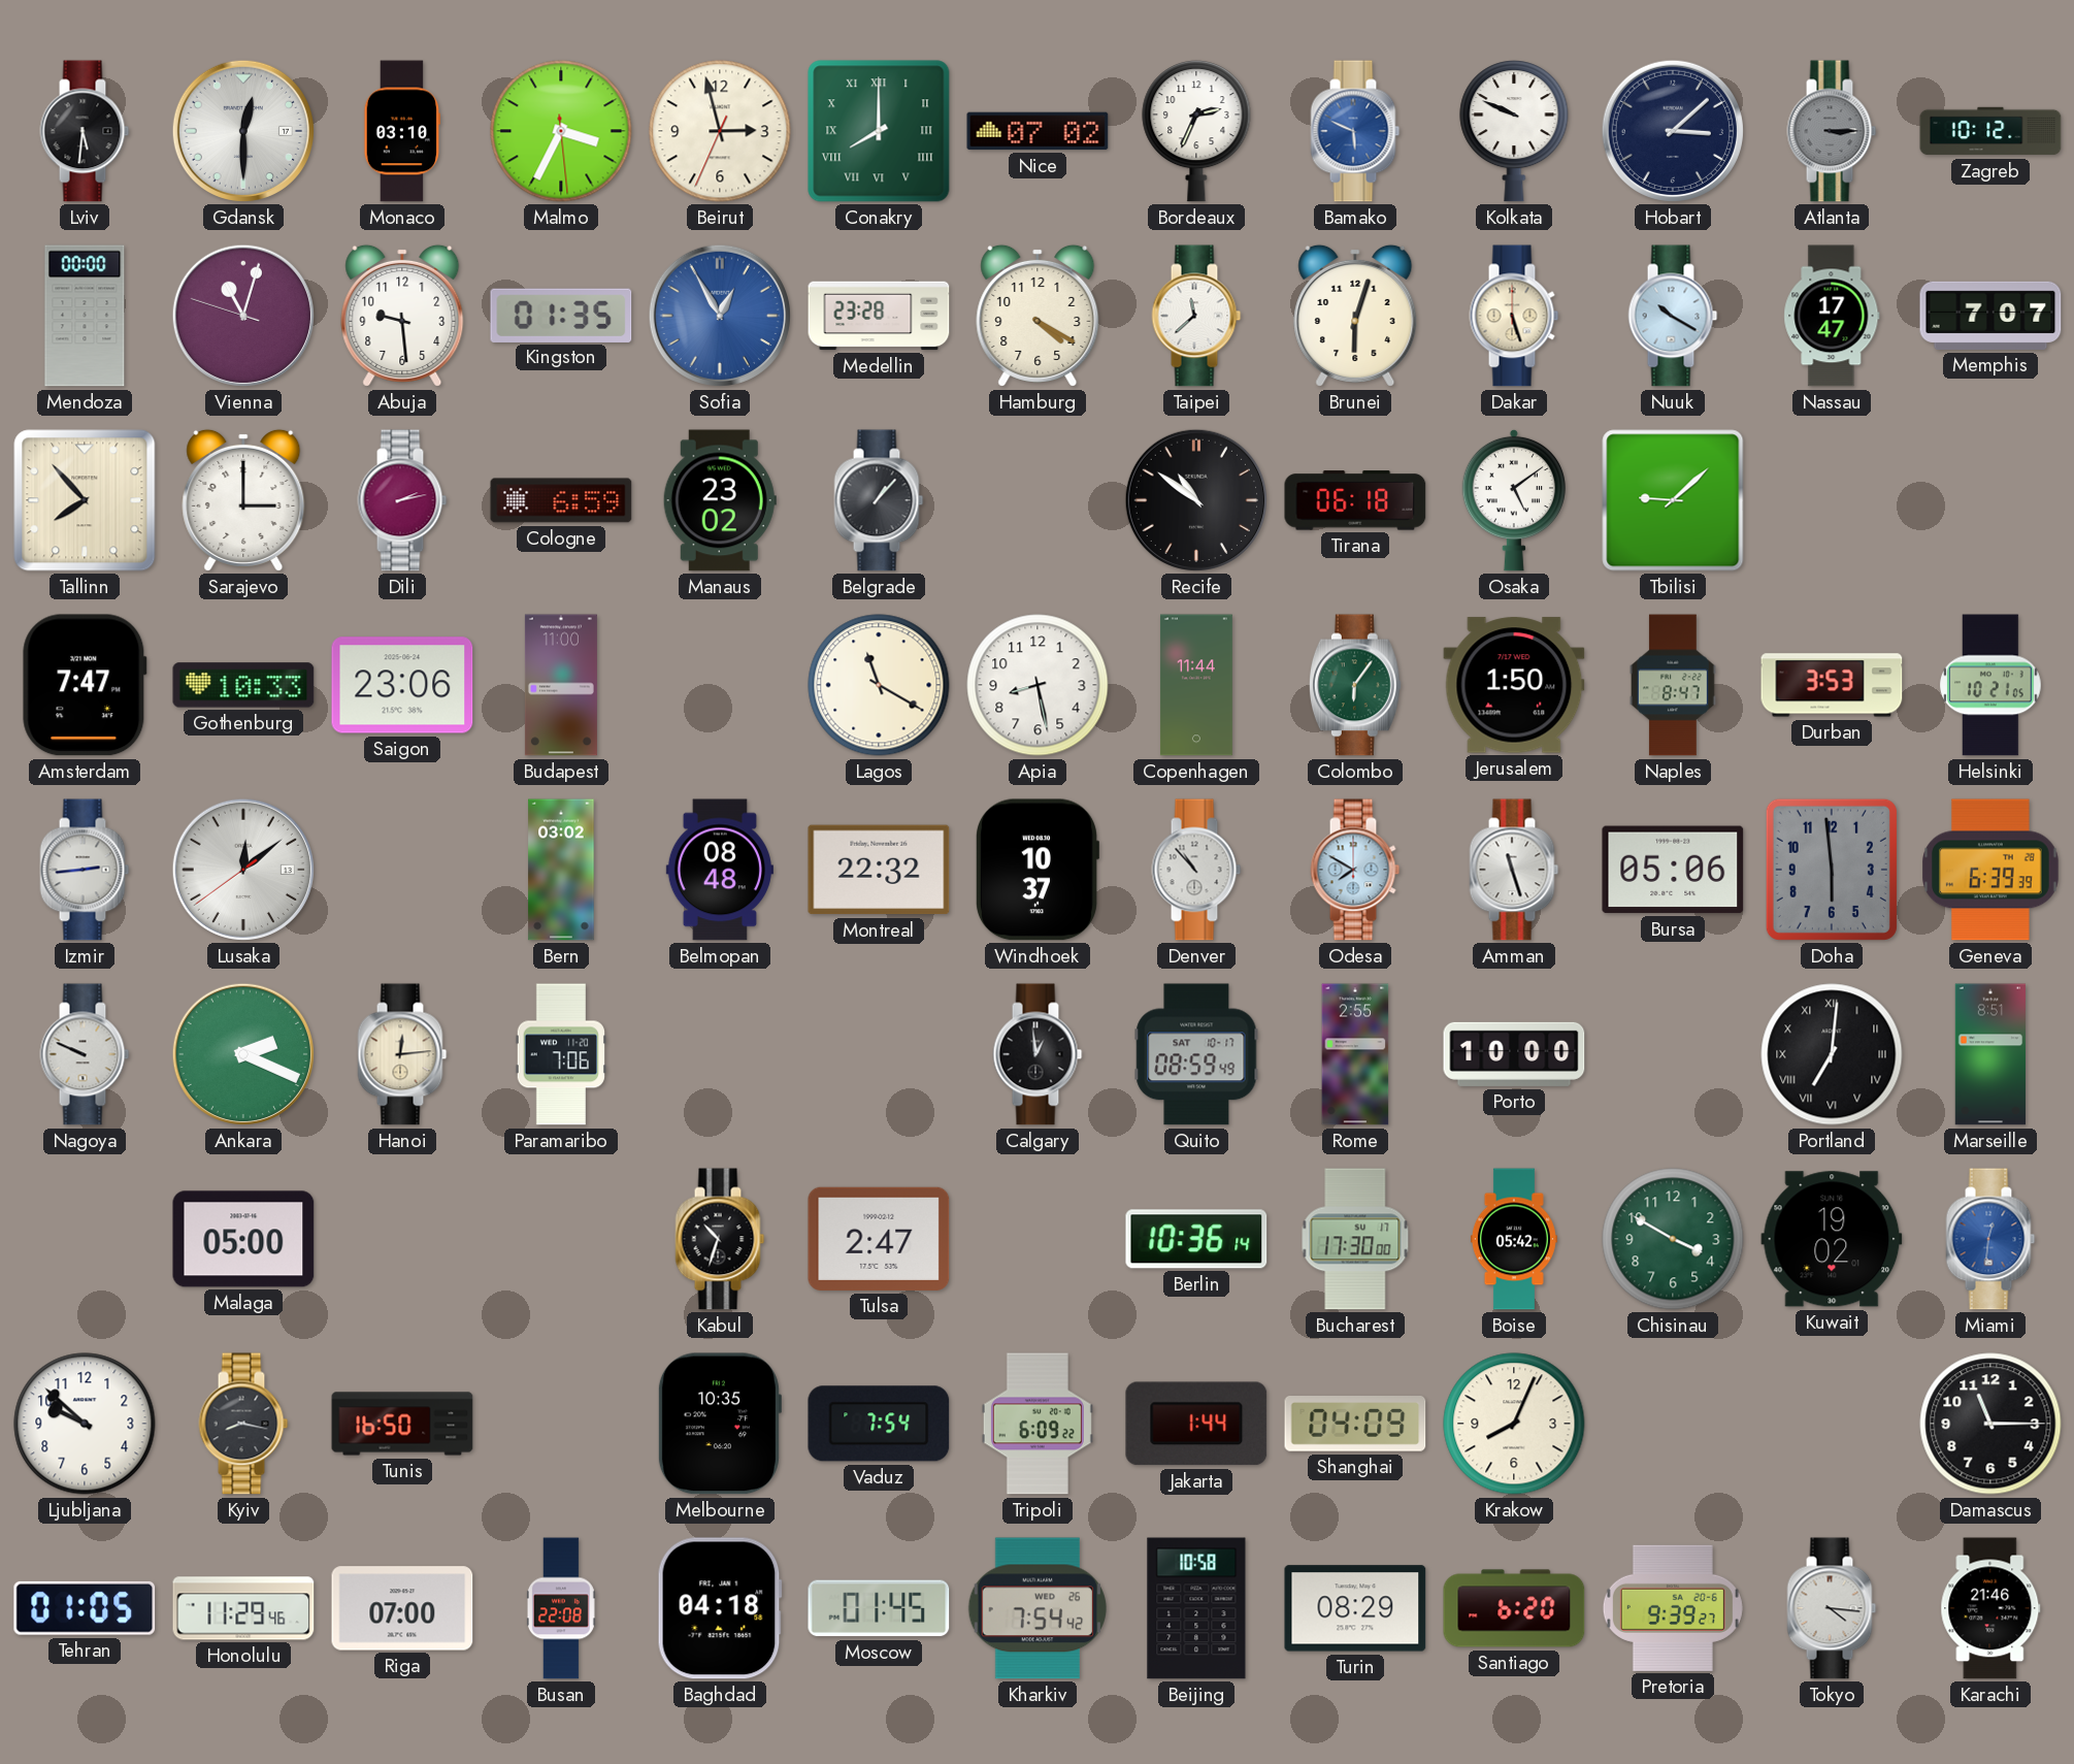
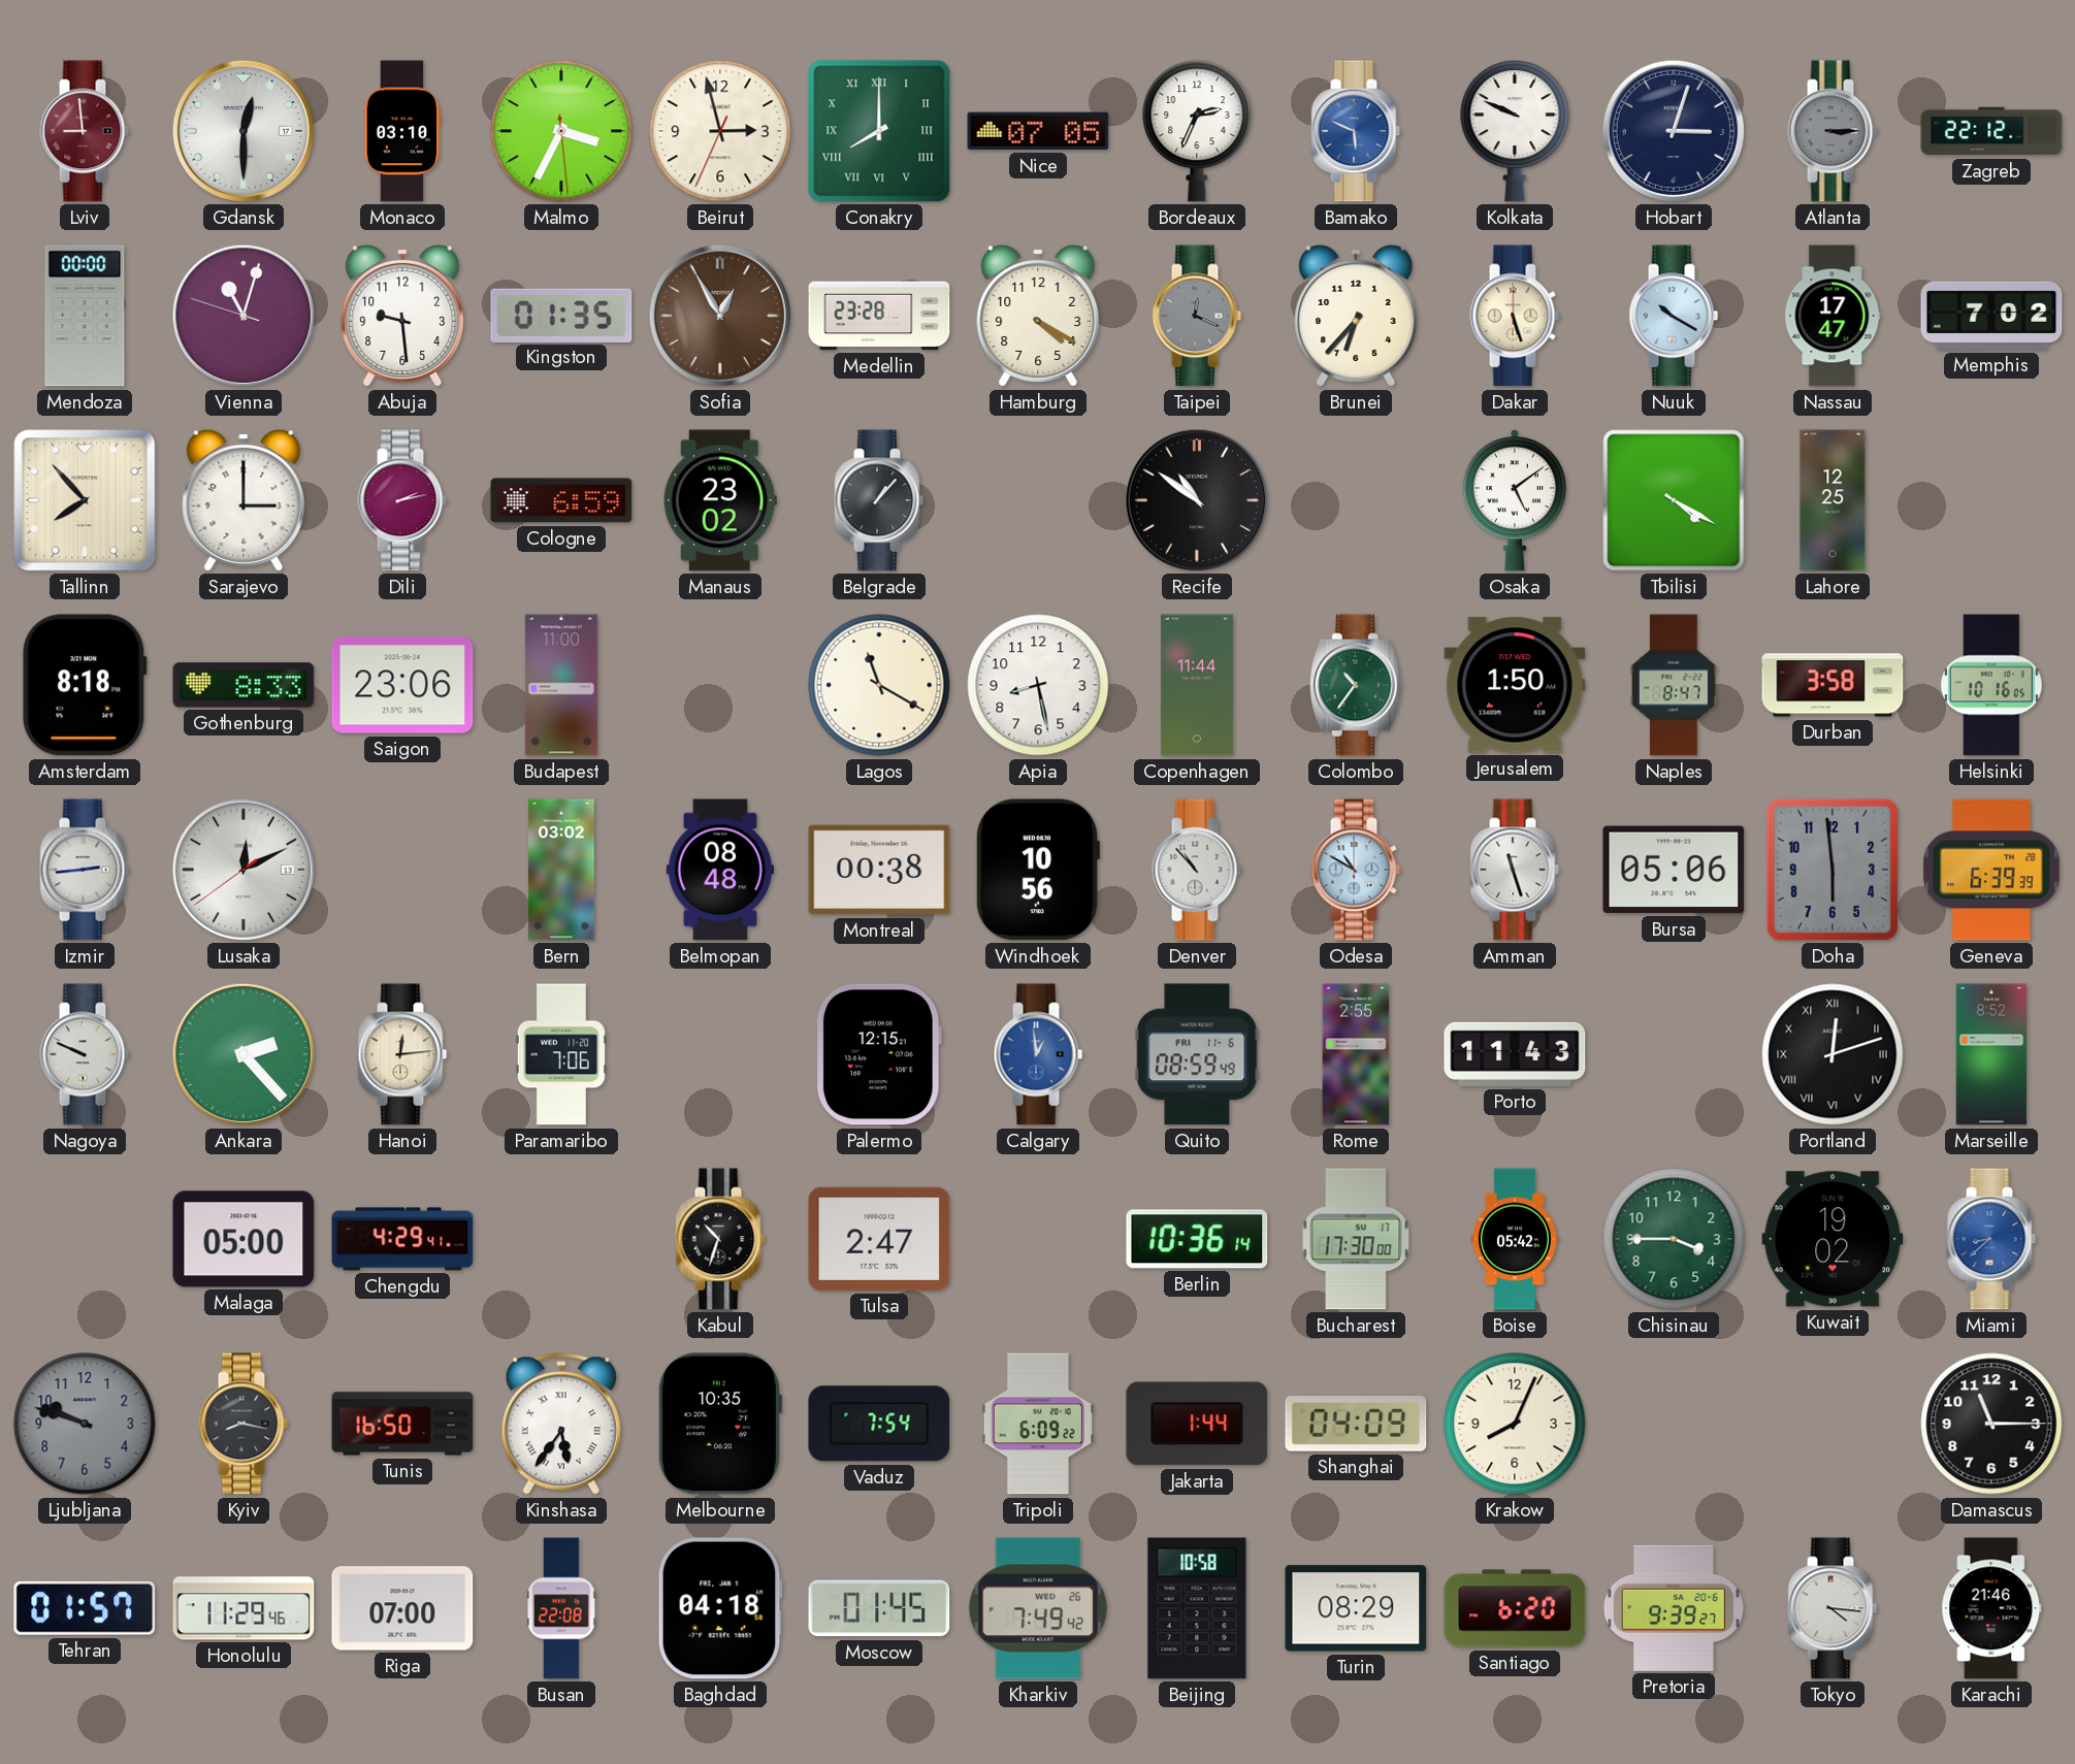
Lviv: 5:31 -> 8:59
Lviv dial: black -> burgundy
Nice: 07:02 -> 07:05
Hobart: 3:08 -> 3:03
Zagreb: 10:12 -> 22:12
Sofia dial: blue -> brown
Taipei: 11:38 -> 12:19
Taipei dial: white -> grey
Brunei: 6:03 -> 6:37
Memphis: 7:07 -> 7:02
Tirana: 06:18 -> none
Tbilisi: 9:08 -> 4:20
Lahore: none -> 12:25
Amsterdam: 7:47 -> 8:18
Gothenburg: 10:33 -> 8:33
Colombo: 6:06 -> 10:36
Durban: 3:53 -> 3:58
Helsinki: 10:21 -> 10:16
Lusaka: 12:08 -> 12:10
Montreal: 22:32 -> 00:38
Windhoek: 10:37 -> 10:56
Odesa: 7:50 -> 10:50
Ankara: 2:19 -> 2:23
Palermo: none -> 12:15
Calgary dial: black -> blue
Quito date: SAT 10-17 -> FRI 11-6
Porto: 10:00 -> 11:43
Portland: 7:01 -> 12:12
Marseille: 8:51 -> 8:52
Chengdu: none -> 4:29
Chisinau: 3:50 -> 3:45
Miami: 12:31 -> 8:38
Ljubljana: 9:52 -> 9:48
Ljubljana dial: white -> grey
Kinshasa: none -> 5:36
Tehran: 01:05 -> 01:57
Kharkiv: 7:54 -> 7:49
